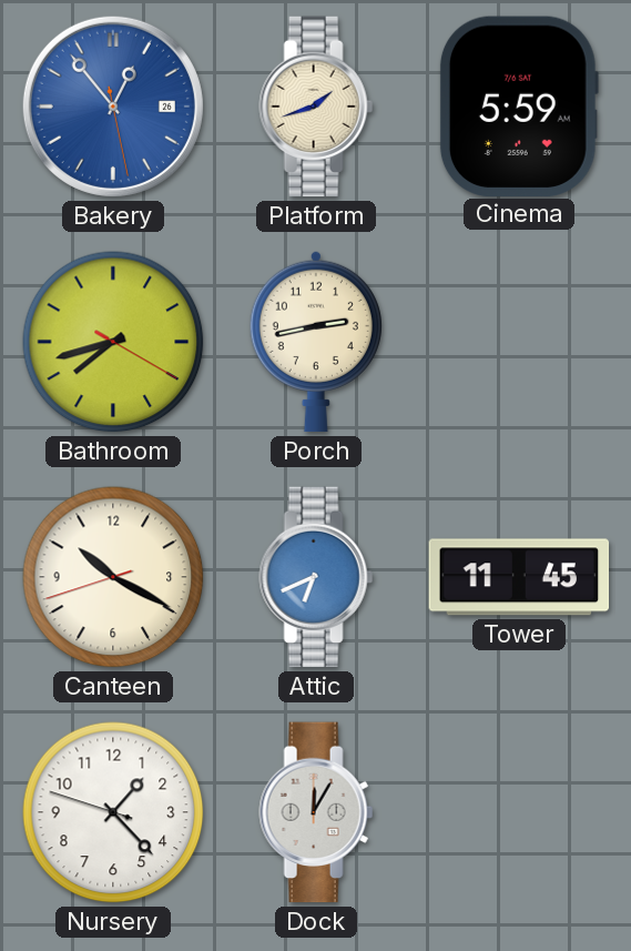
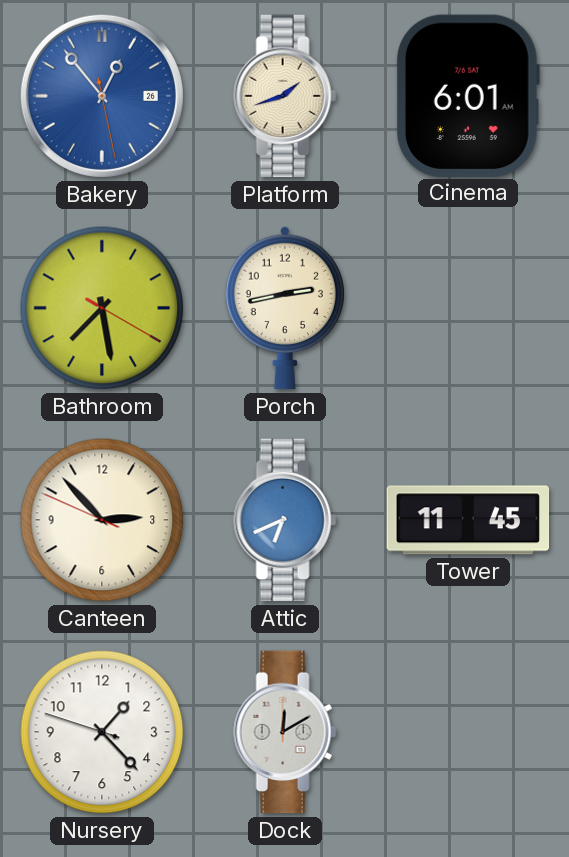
Cinema: 5:59 -> 6:01
Bathroom: 7:42 -> 7:28
Canteen: 10:19 -> 2:52
Dock: 12:05 -> 12:10
